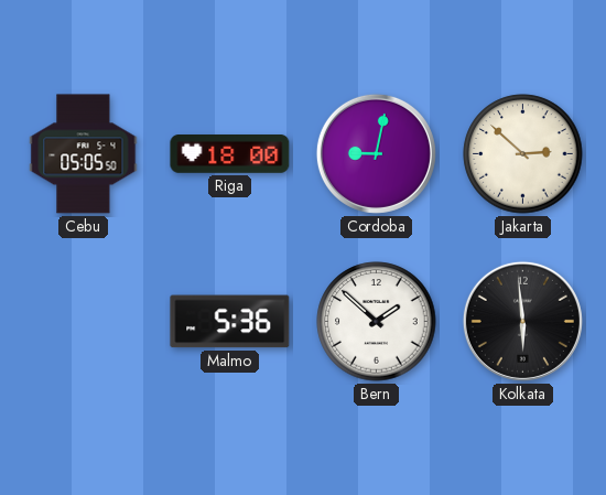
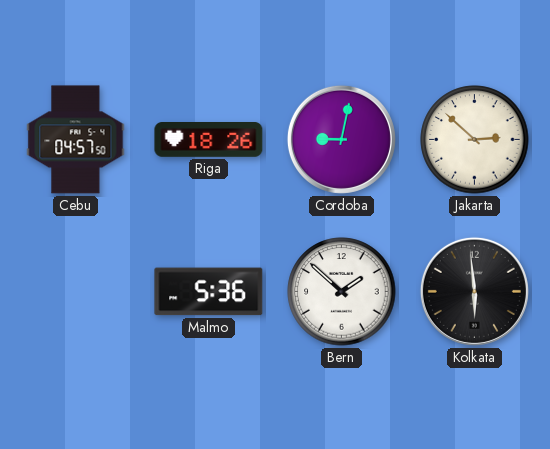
Cebu: 05:05 -> 04:57
Riga: 18:00 -> 18:26
